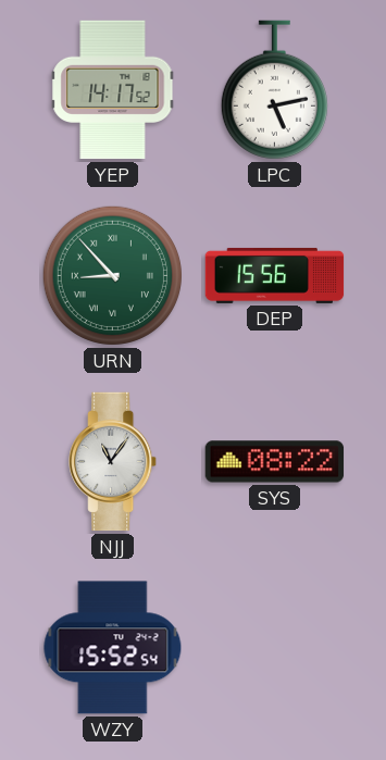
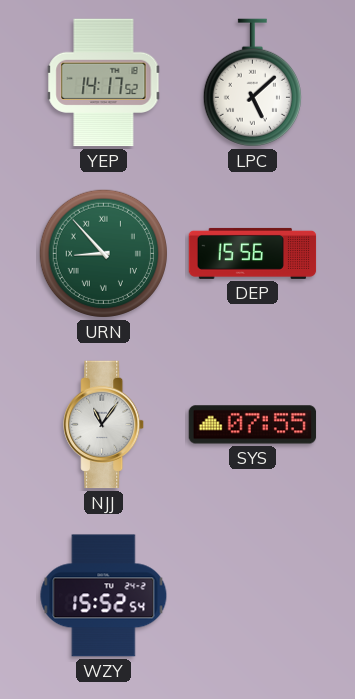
LPC: 5:13 -> 5:08
SYS: 08:22 -> 07:55
